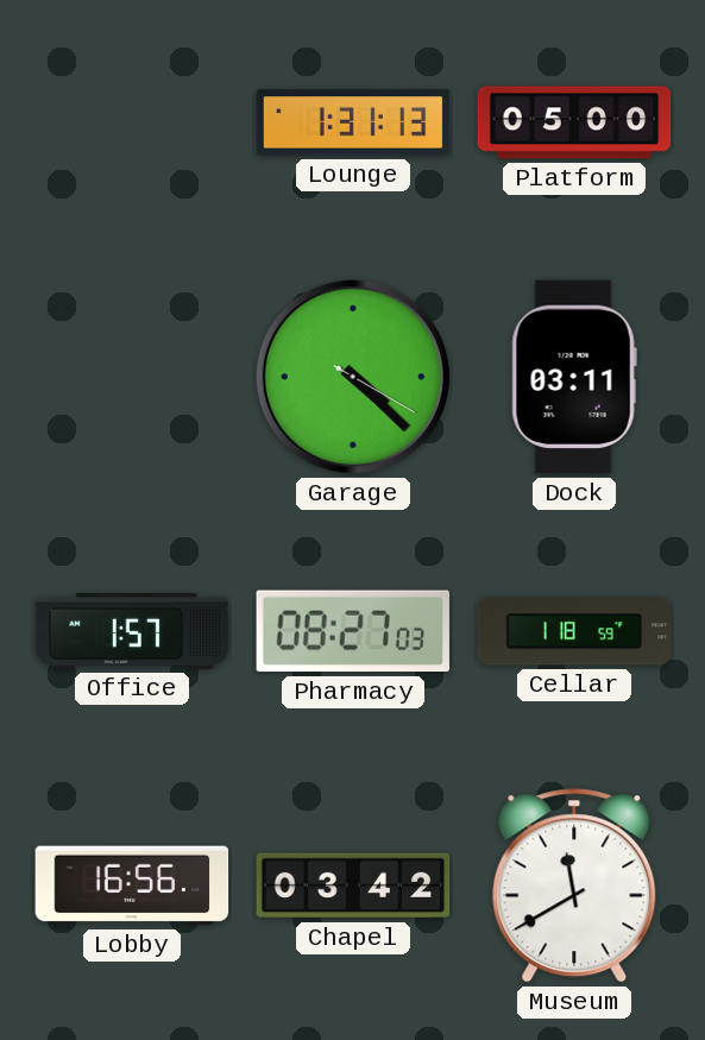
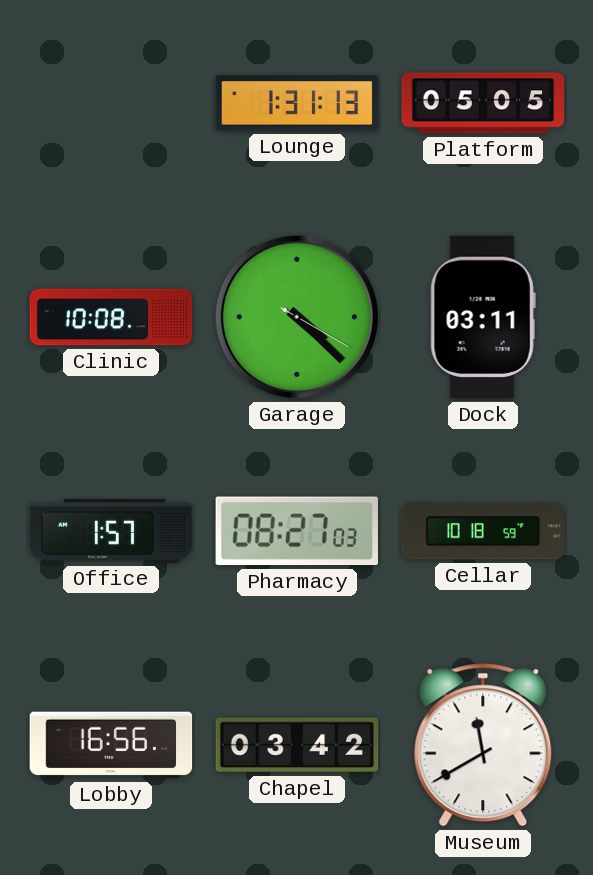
Platform: 05:00 -> 05:05
Clinic: none -> 10:08
Cellar: 1:18 -> 10:18
